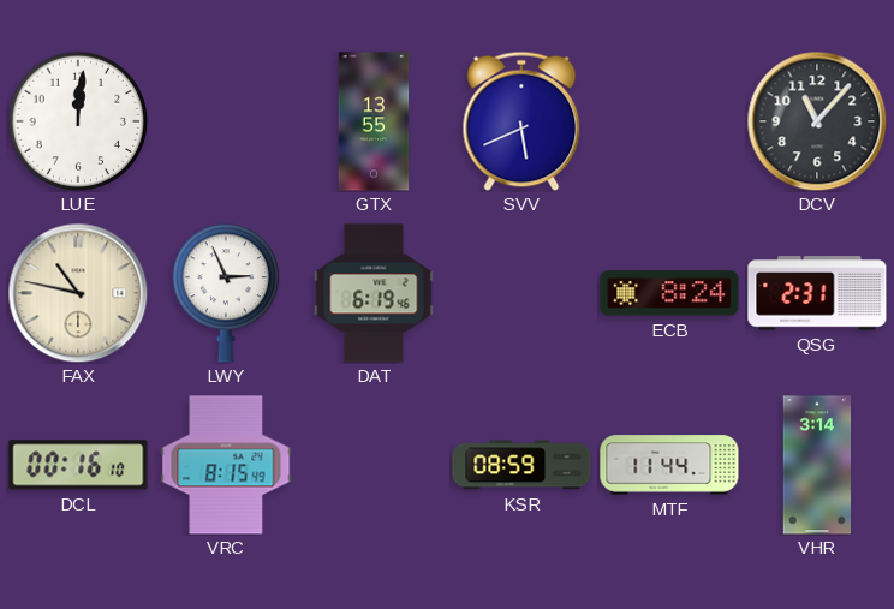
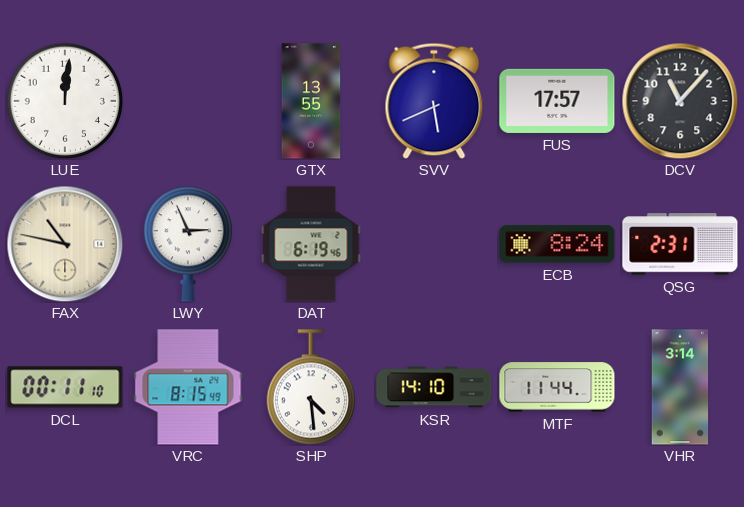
FUS: none -> 17:57
DCL: 00:16 -> 00:11
SHP: none -> 4:29
KSR: 08:59 -> 14:10
